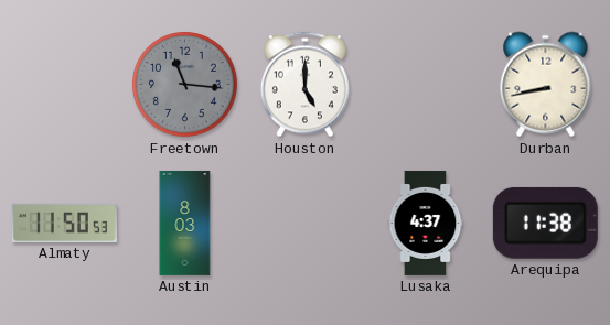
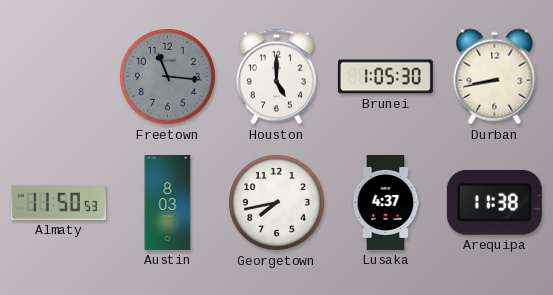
Brunei: none -> 1:05
Georgetown: none -> 7:43
